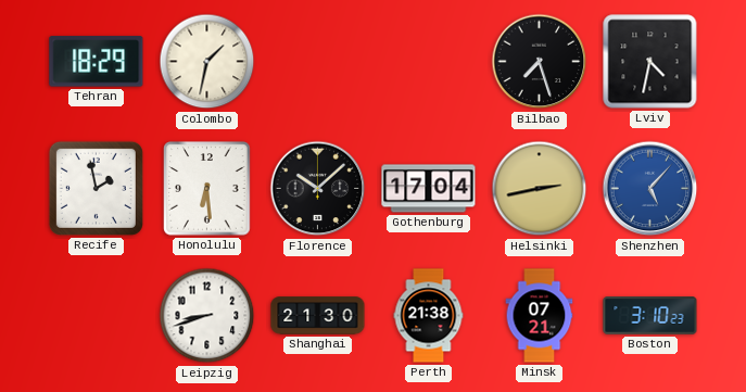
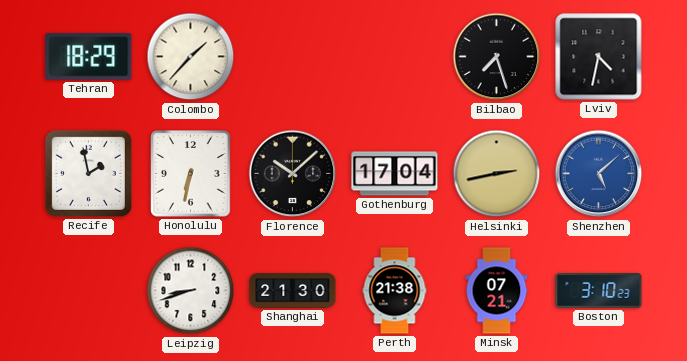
Colombo: 1:32 -> 1:37
Honolulu: 6:29 -> 6:32
Shenzhen: 5:07 -> 5:08
